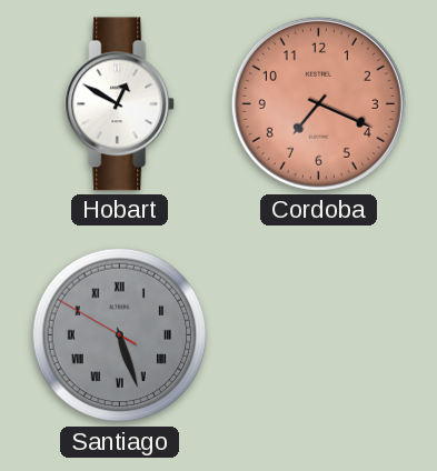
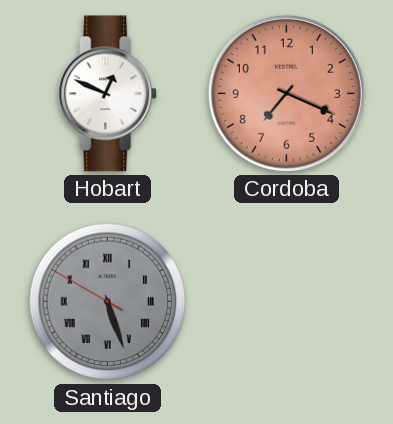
Hobart: 12:50 -> 12:49
